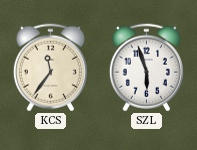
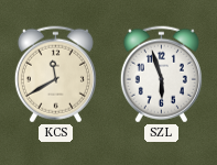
KCS: 11:36 -> 11:40
